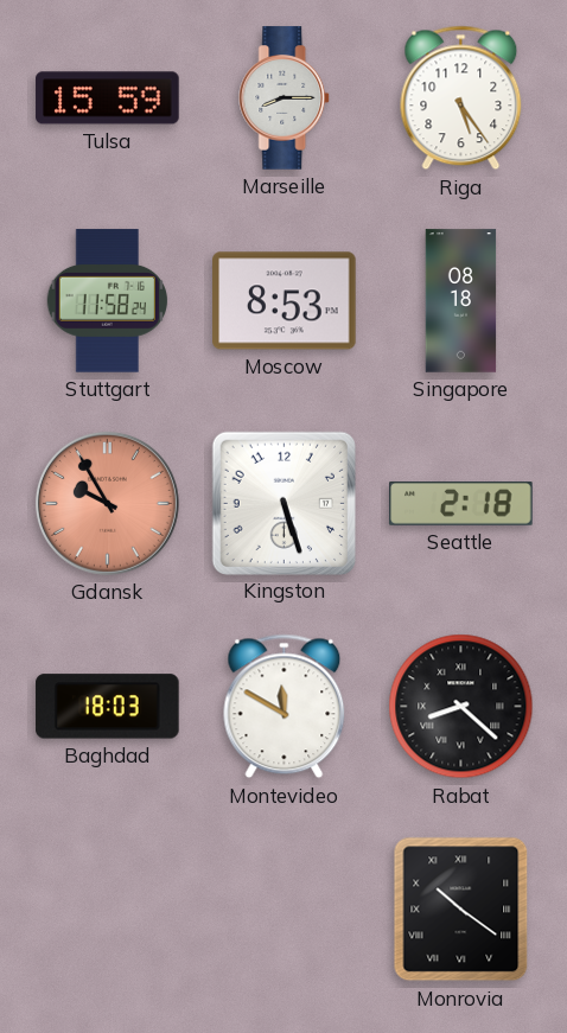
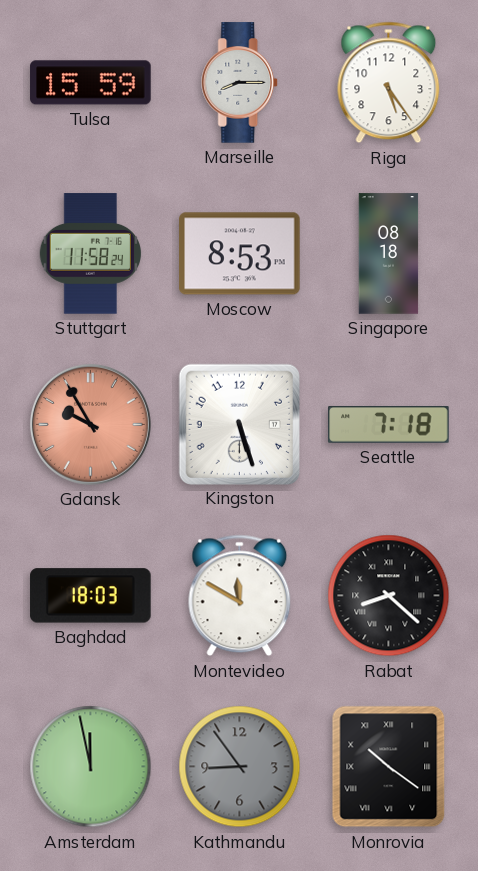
Seattle: 2:18 -> 7:18
Amsterdam: none -> 11:58
Kathmandu: none -> 8:54
